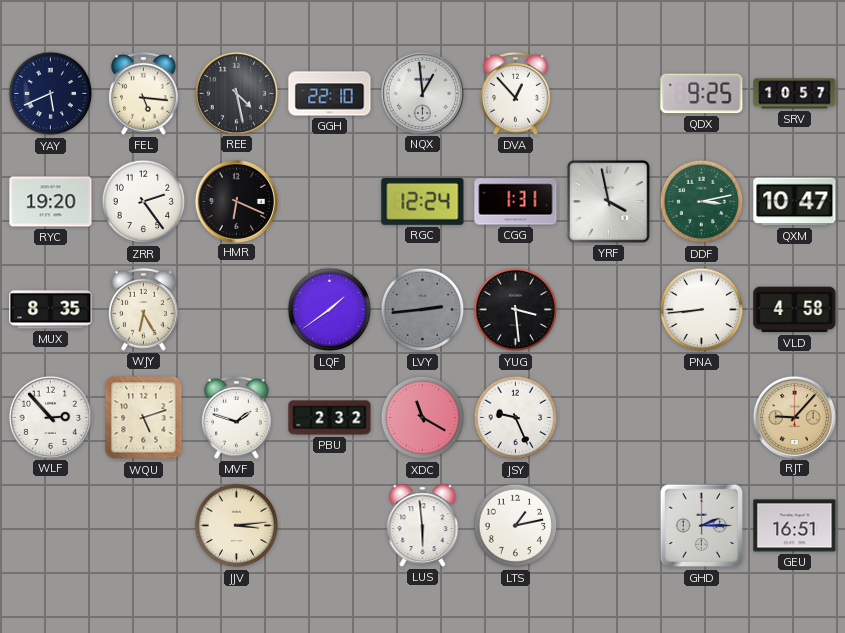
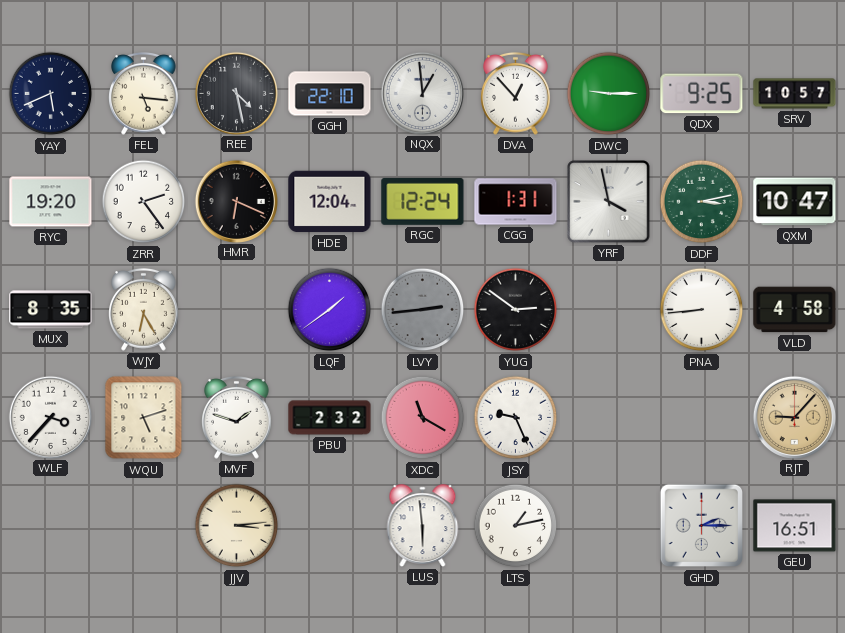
DWC: none -> 9:15
HDE: none -> 12:04
YUG: 3:29 -> 2:51
WLF: 2:53 -> 3:37
